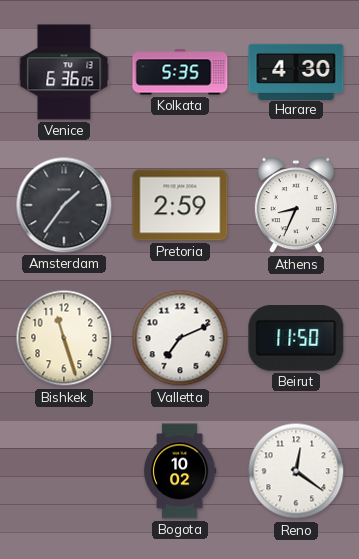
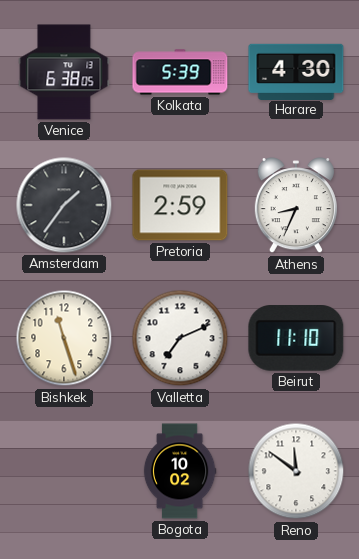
Venice: 6:36 -> 6:38
Kolkata: 5:35 -> 5:39
Beirut: 11:50 -> 11:10
Reno: 12:21 -> 11:51
